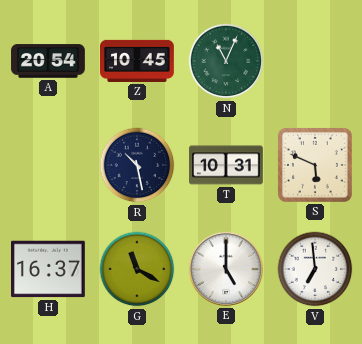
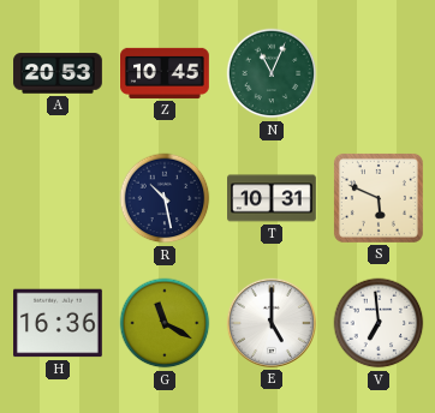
A: 20:54 -> 20:53
H: 16:37 -> 16:36
